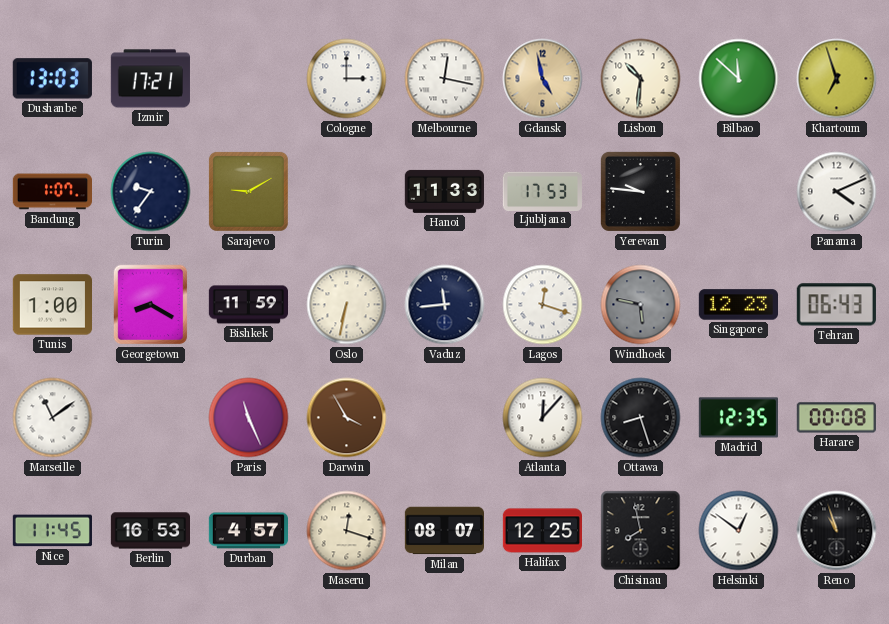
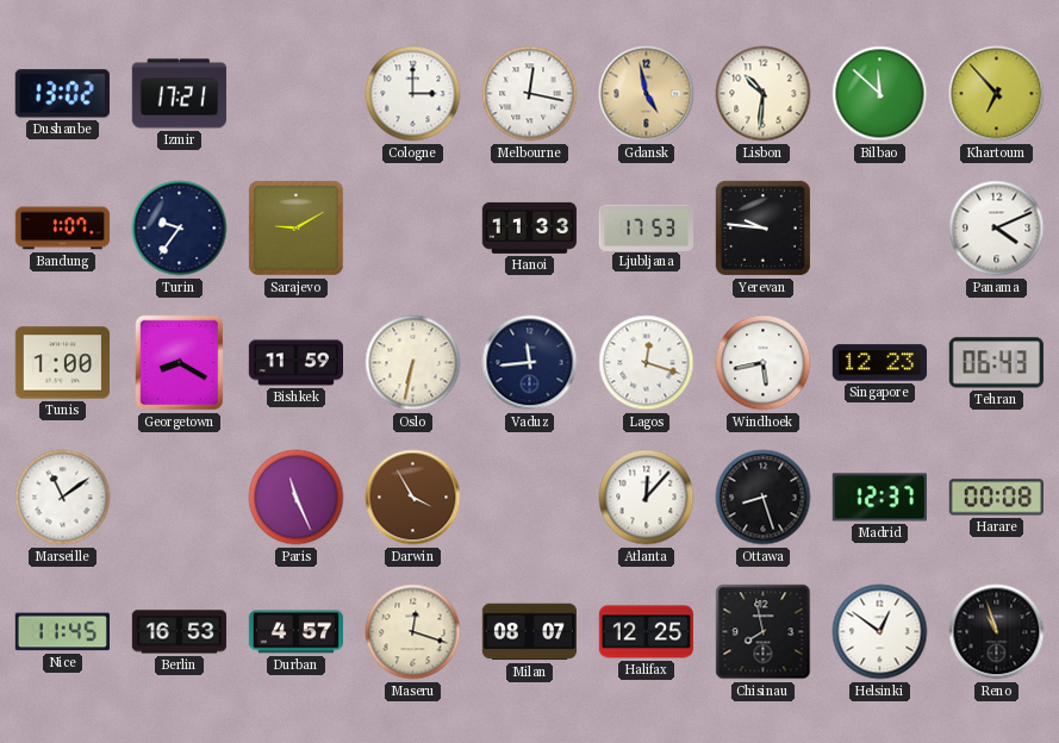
Dushanbe: 13:03 -> 13:02
Khartoum: 6:57 -> 6:53
Windhoek: 5:47 -> 5:43
Windhoek dial: grey -> white
Madrid: 12:35 -> 12:37
